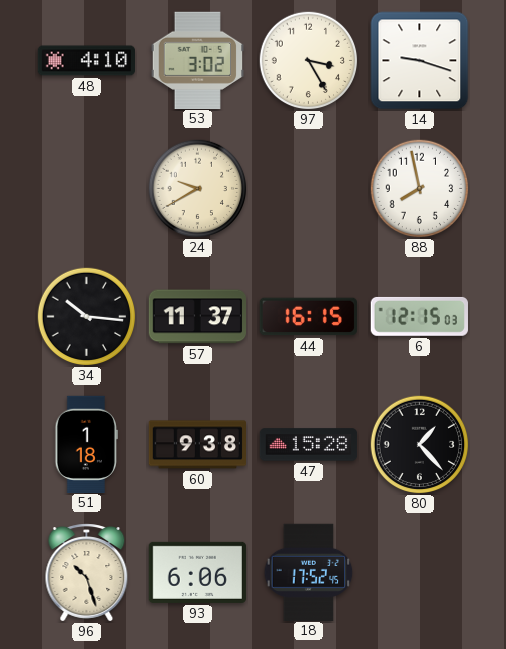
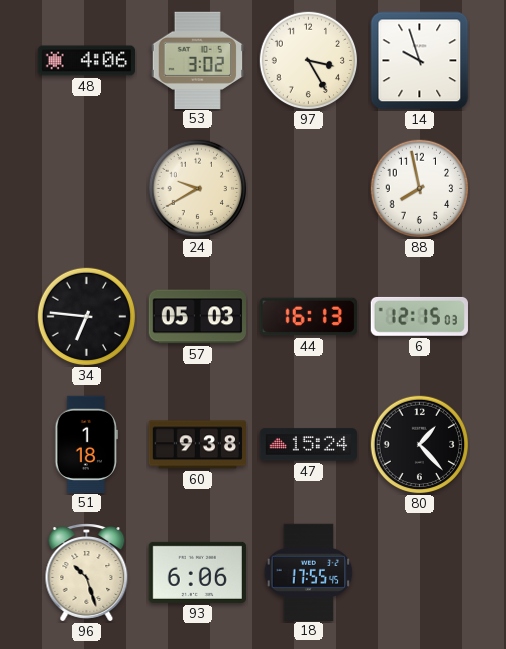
48: 4:10 -> 4:06
14: 9:18 -> 9:57
34: 10:16 -> 6:46
57: 11:37 -> 05:03
44: 16:15 -> 16:13
47: 15:28 -> 15:24
18: 17:52 -> 17:55
